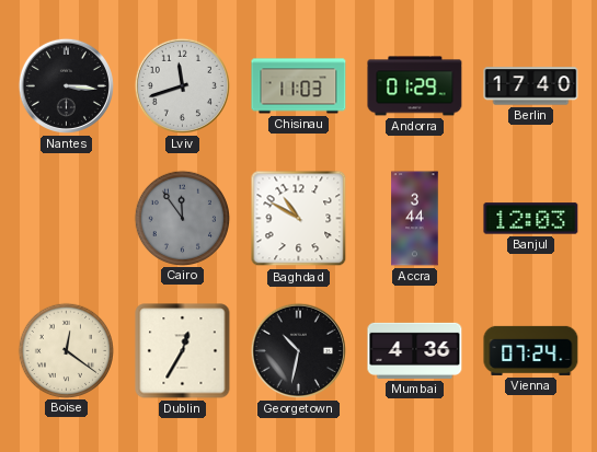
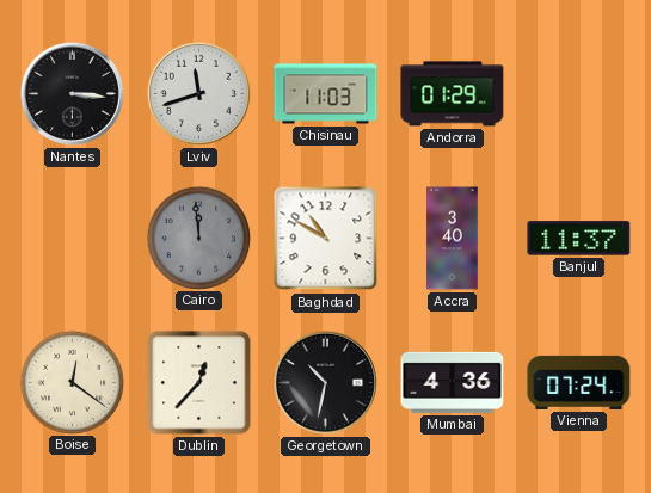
Berlin: 17:40 -> none
Cairo: 11:54 -> 11:59
Accra: 3:44 -> 3:40
Banjul: 12:03 -> 11:37
Dublin: 12:35 -> 12:37
